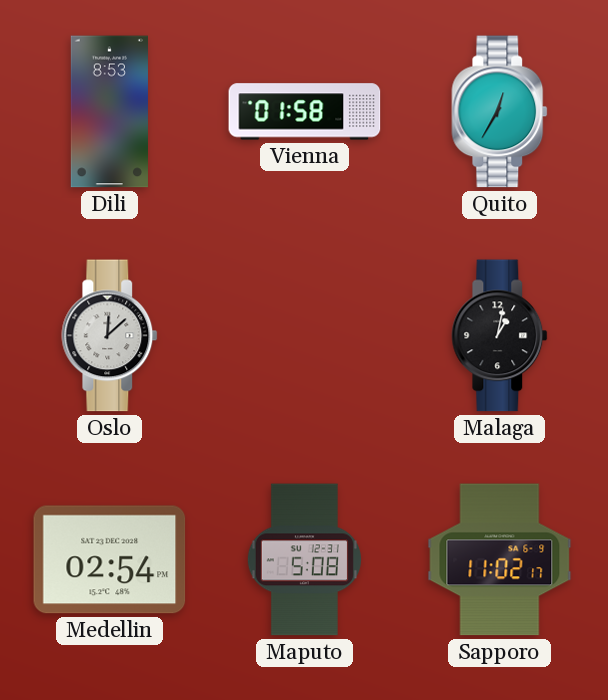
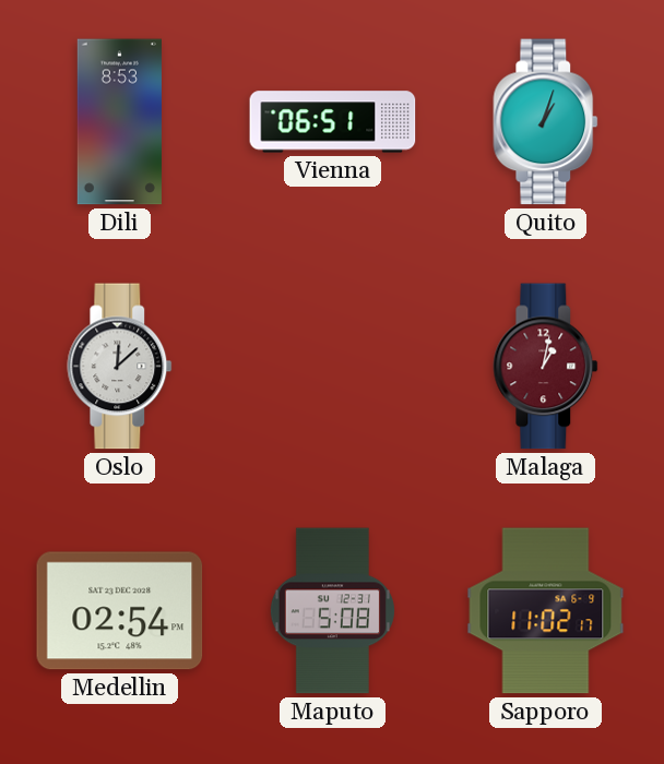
Vienna: 01:58 -> 06:51
Quito: 12:35 -> 1:03
Malaga dial: black -> burgundy
